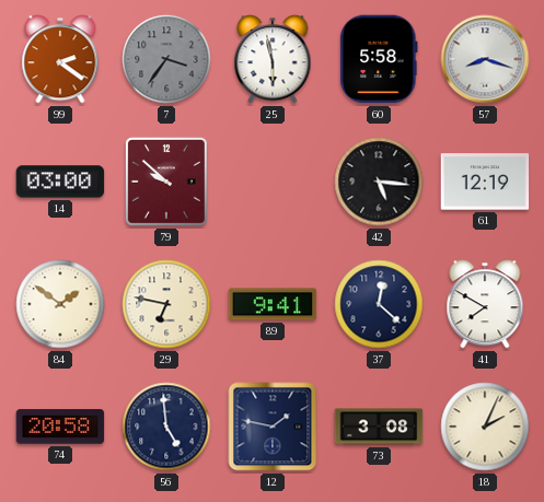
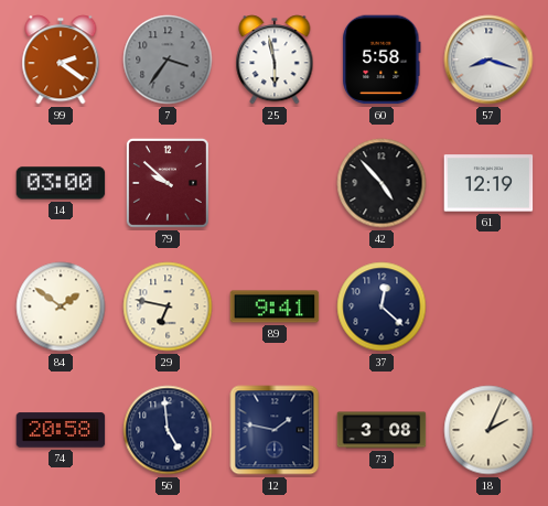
42: 5:16 -> 4:53
41: 7:50 -> none
